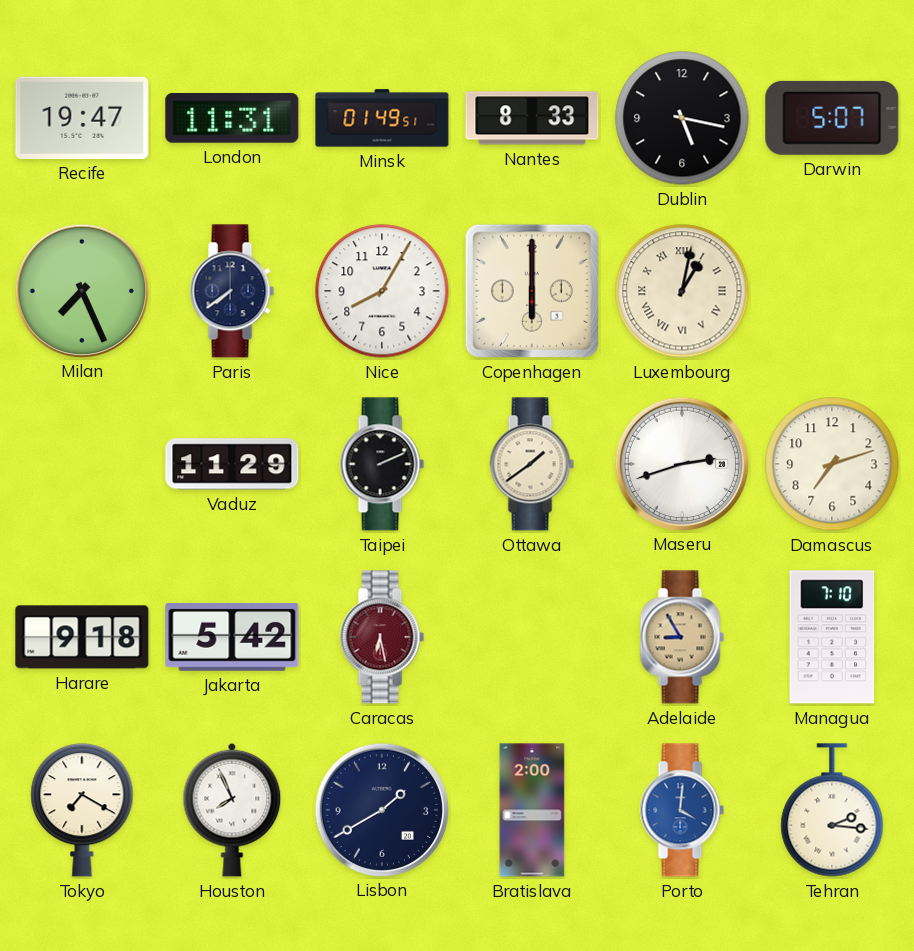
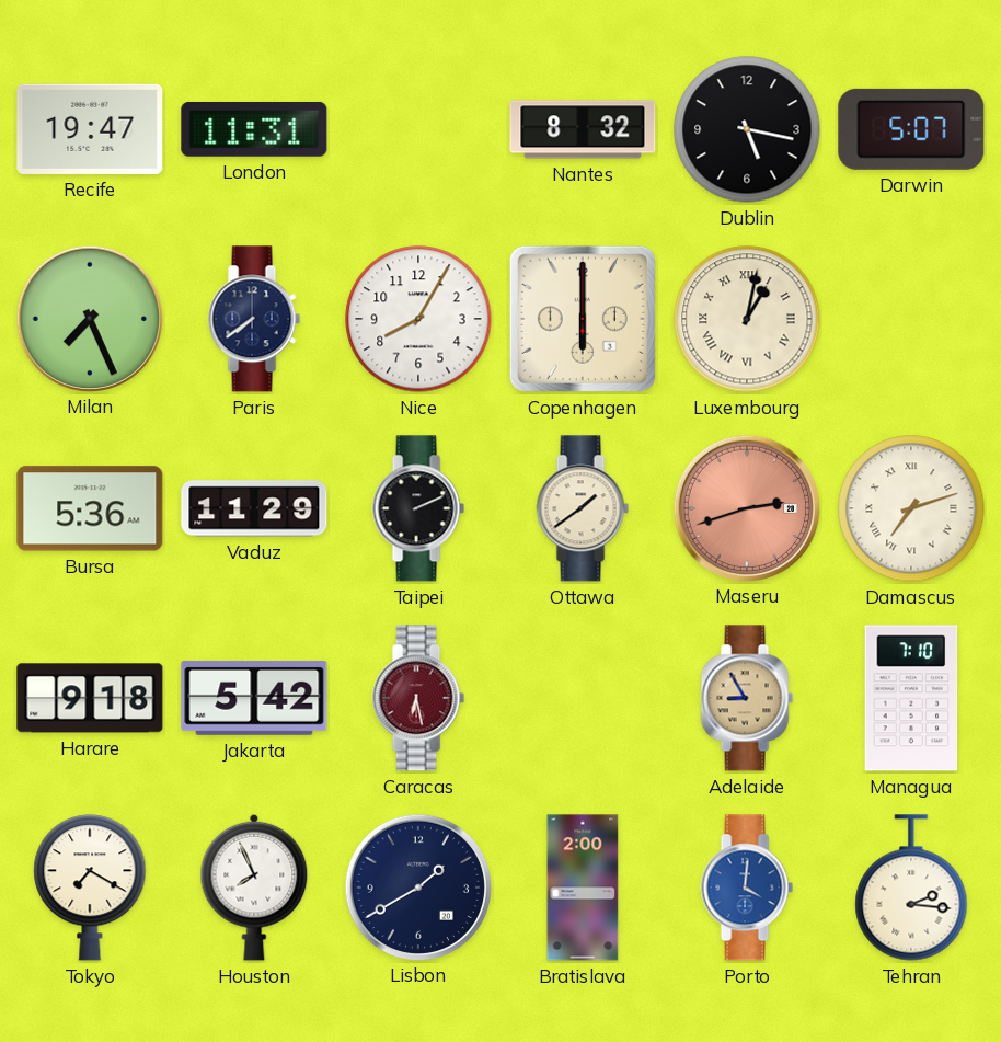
Minsk: 01:49 -> none
Nantes: 8:33 -> 8:32
Bursa: none -> 5:36
Maseru dial: white -> salmon
Damascus numerals: Arabic -> Roman
